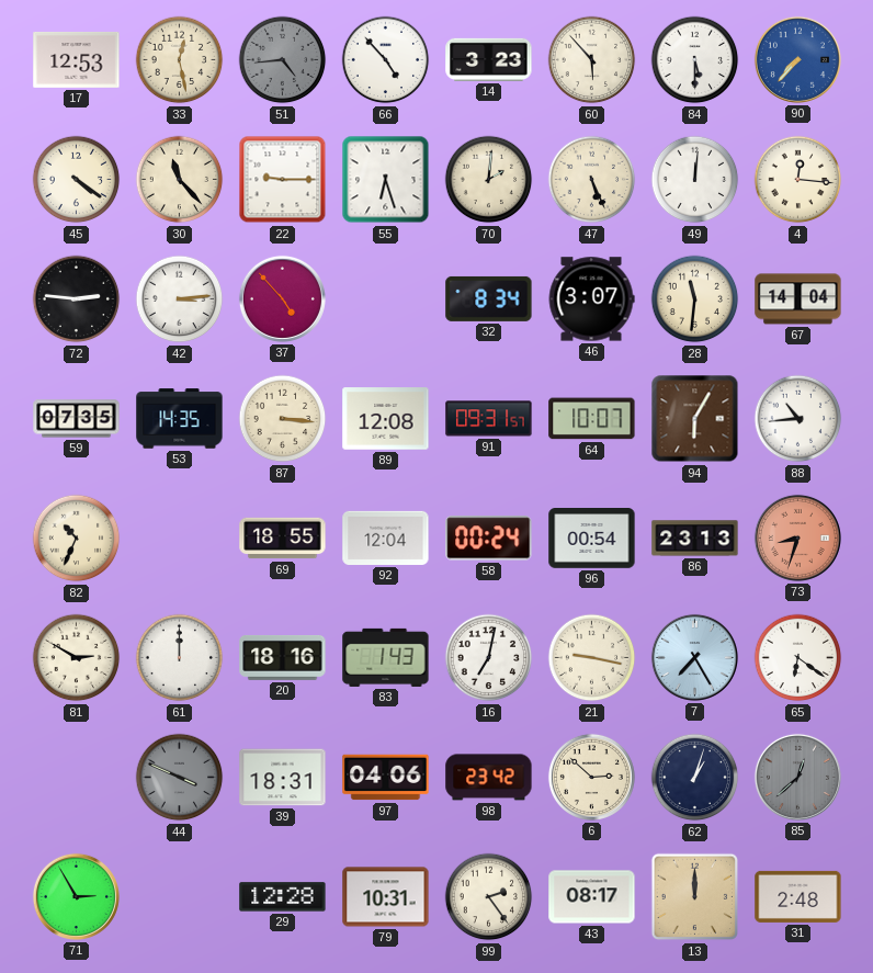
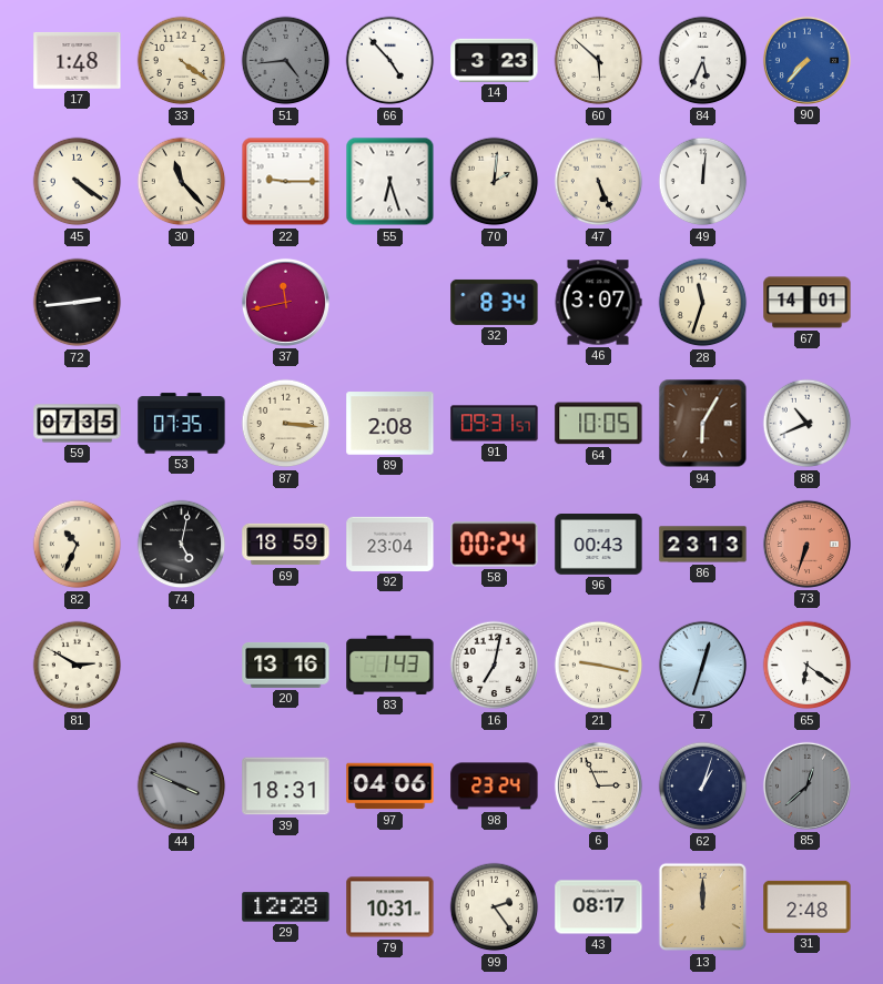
17: 12:53 -> 1:48
33: 12:28 -> 4:21
60: 5:53 -> 5:52
84: 5:30 -> 5:34
4: 12:16 -> none
72: 2:46 -> 2:44
42: 3:14 -> none
37: 4:53 -> 11:43
28: 11:31 -> 11:33
67: 14:04 -> 14:01
53: 14:35 -> 07:35
89: 12:08 -> 2:08
64: 10:07 -> 10:05
88: 10:44 -> 10:41
74: none -> 5:02
69: 18:55 -> 18:59
92: 12:04 -> 23:04
96: 00:54 -> 00:43
73: 8:33 -> 6:33
61: 12:00 -> none
20: 18:16 -> 13:16
7: 7:25 -> 12:33
98: 23:42 -> 23:24
6: 2:52 -> 2:56
71: 2:55 -> none
